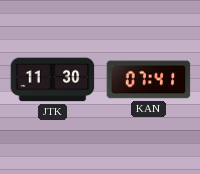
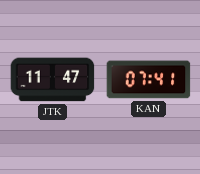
JTK: 11:30 -> 11:47
